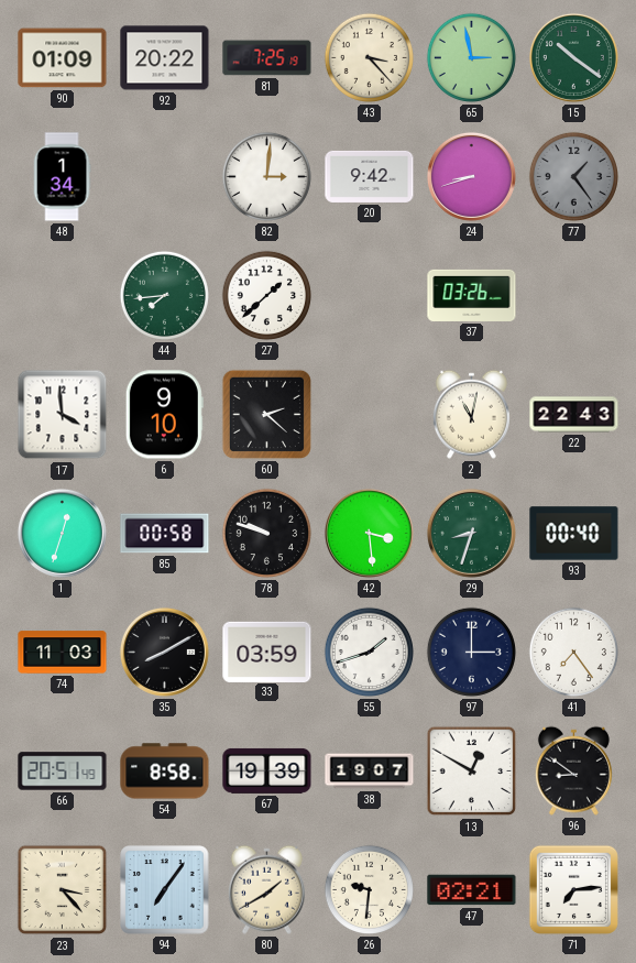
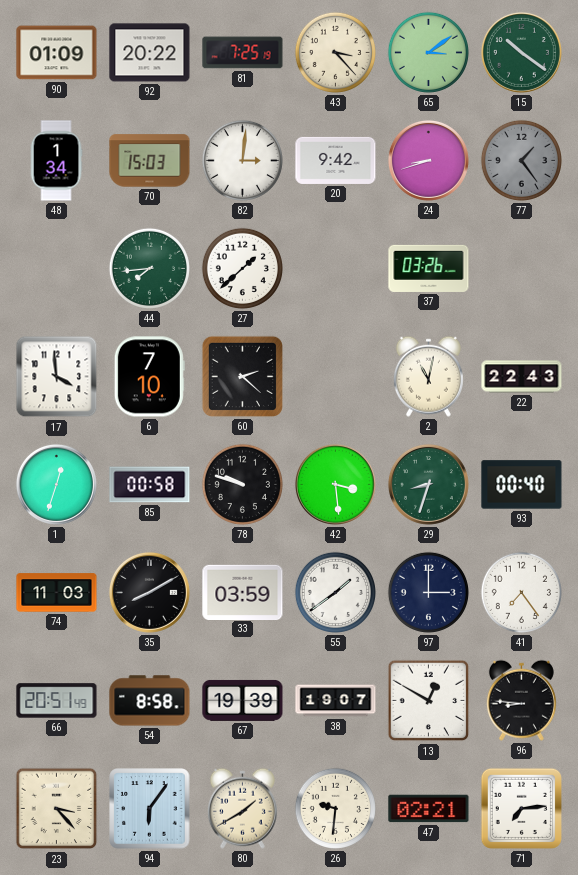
65: 2:58 -> 3:09
70: none -> 15:03
6: 9:10 -> 7:10
55: 1:42 -> 1:39
96: 8:51 -> 8:46
94: 7:06 -> 6:06
